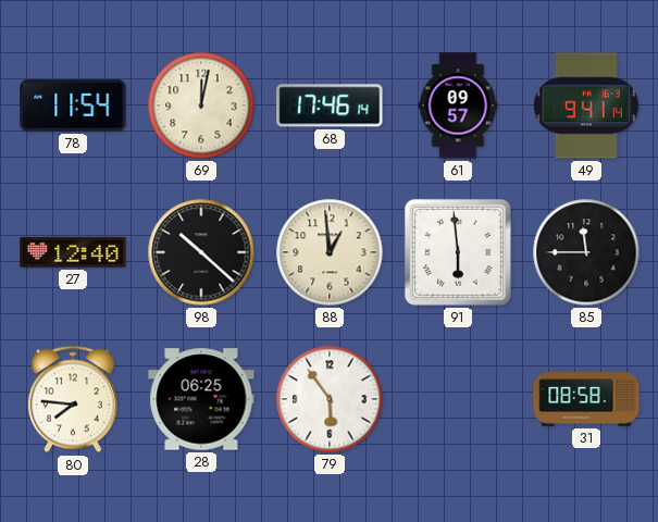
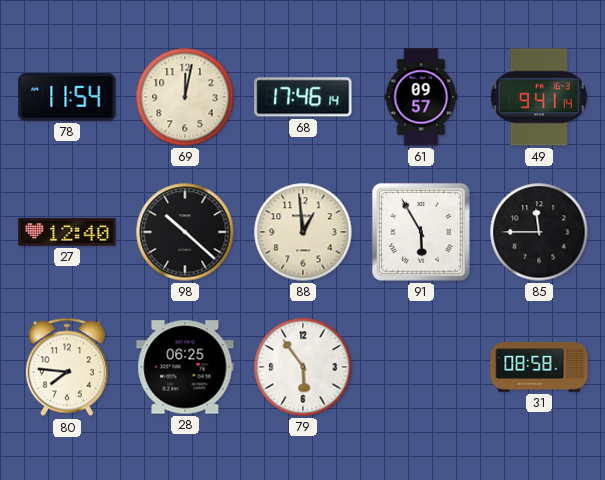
91: 5:59 -> 5:55
